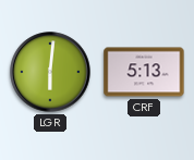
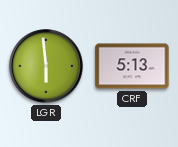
LGR: 6:01 -> 5:59
